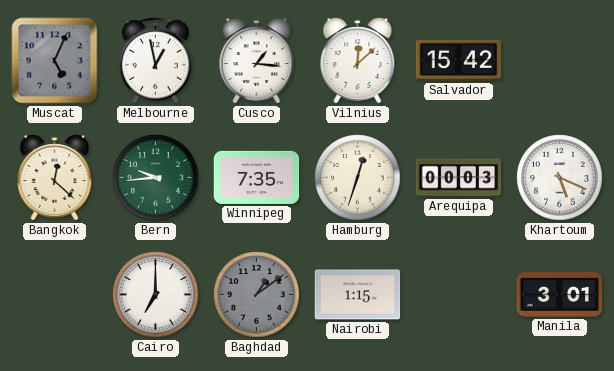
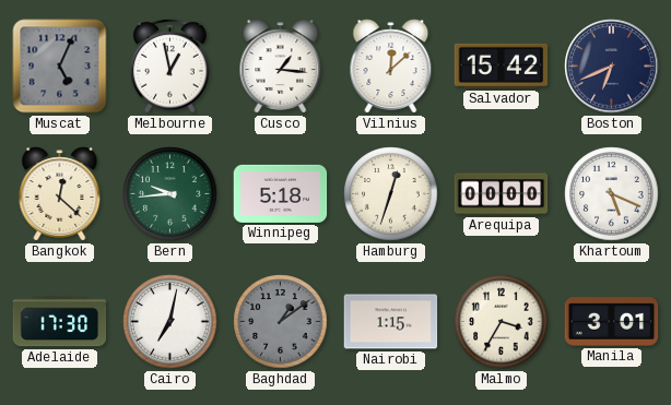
Boston: none -> 6:41
Winnipeg: 7:35 -> 5:18
Arequipa: 00:03 -> 00:00
Adelaide: none -> 17:30
Cairo: 7:00 -> 7:02
Malmo: none -> 3:35
